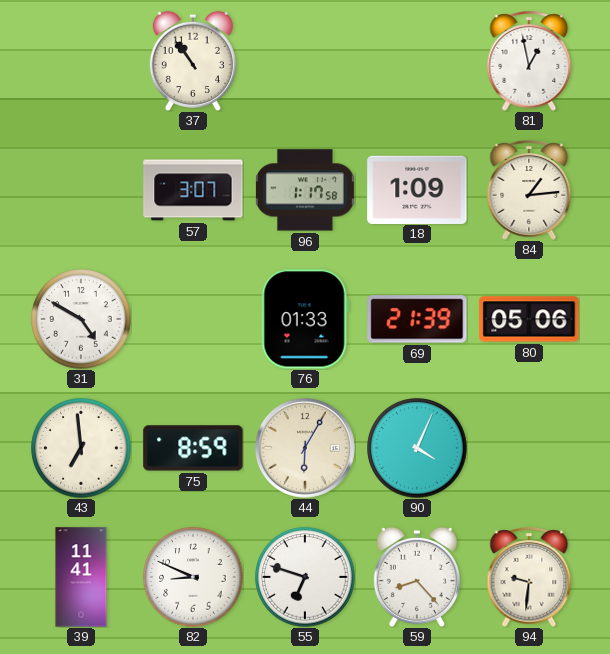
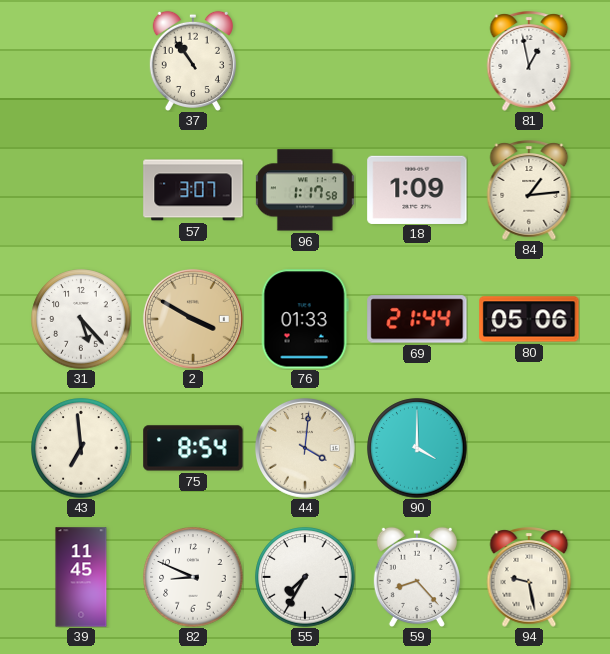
31: 4:50 -> 5:23
2: none -> 3:50
69: 21:39 -> 21:44
75: 8:59 -> 8:54
44: 6:05 -> 4:01
90: 4:04 -> 4:00
39: 11:41 -> 11:45
55: 6:48 -> 7:35
94: 9:31 -> 9:28
